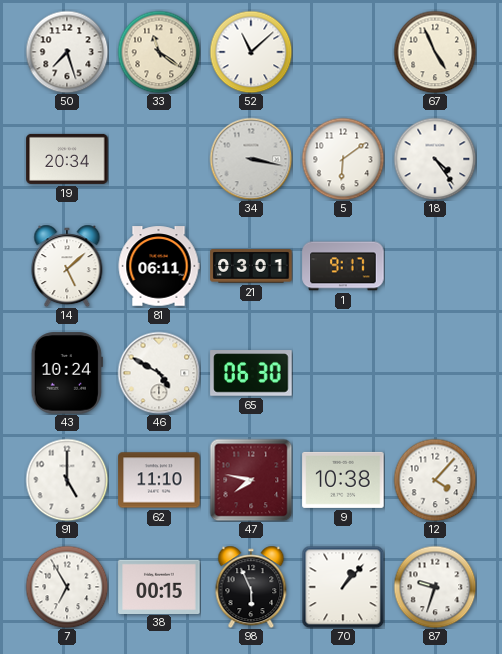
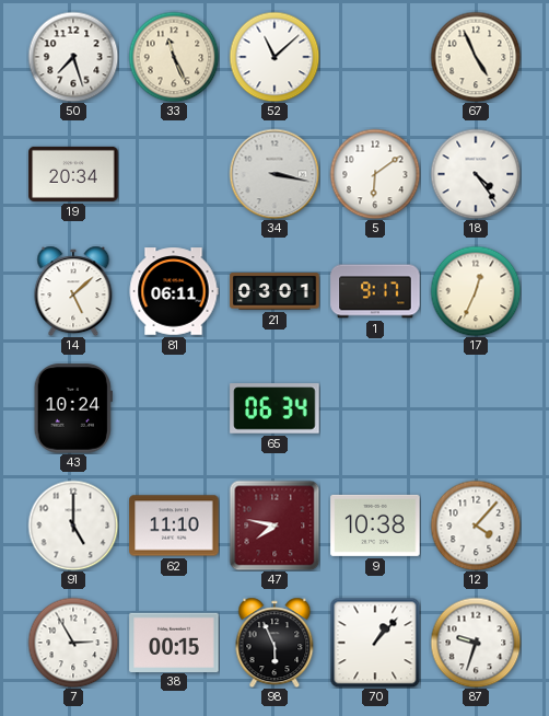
33: 11:21 -> 11:26
17: none -> 12:34
46: 4:50 -> none
65: 06:30 -> 06:34
7: 6:55 -> 2:55
